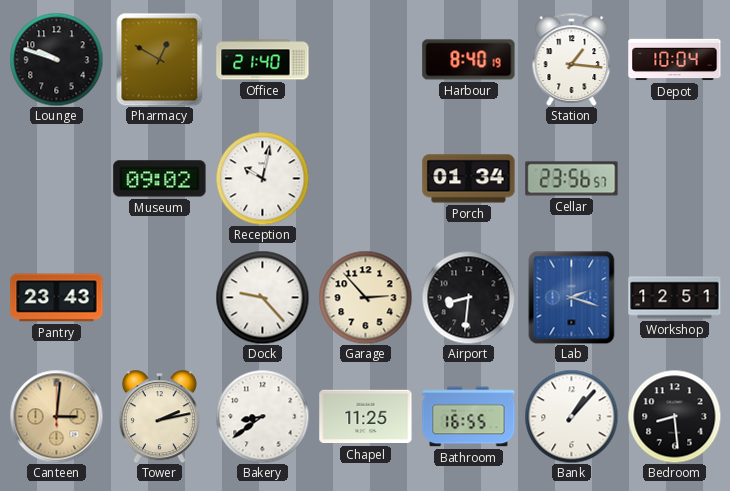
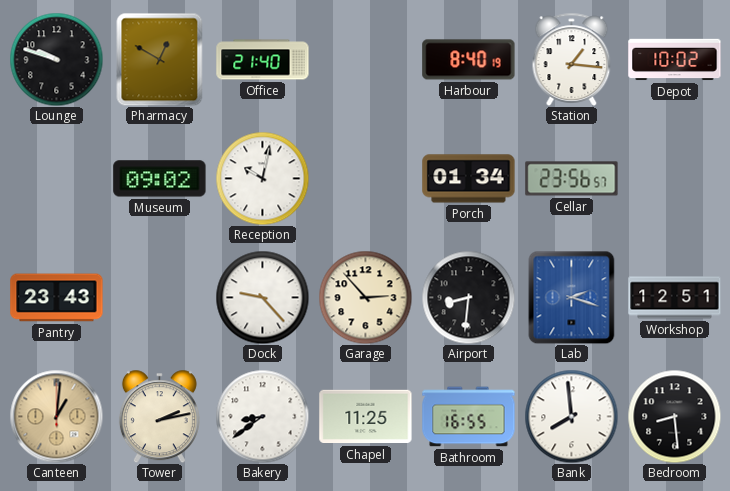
Depot: 10:04 -> 10:02
Canteen: 3:01 -> 1:01
Bank: 1:07 -> 7:59
